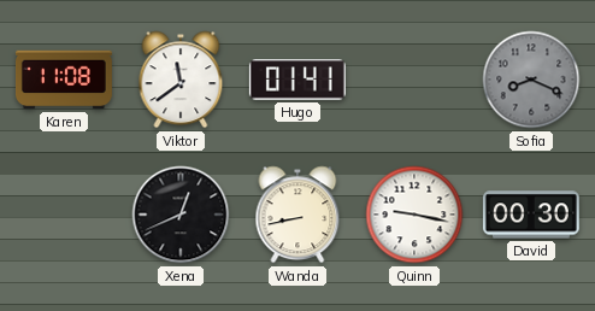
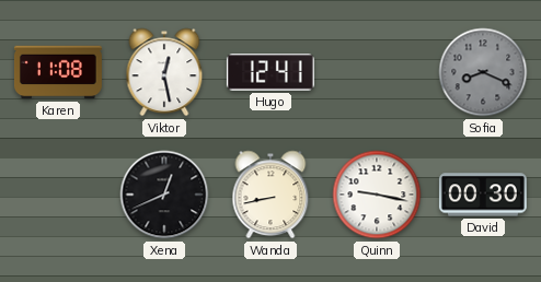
Viktor: 11:39 -> 12:28
Hugo: 01:41 -> 12:41
